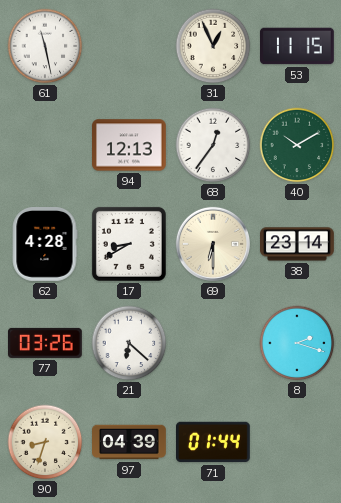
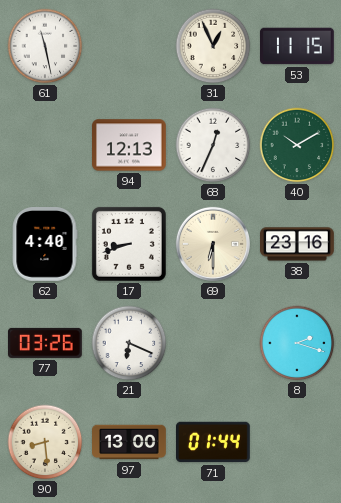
68: 12:36 -> 12:34
62: 4:28 -> 4:40
17: 8:40 -> 8:42
38: 23:14 -> 23:16
21: 6:22 -> 6:19
90: 8:33 -> 8:29
97: 04:39 -> 13:00
